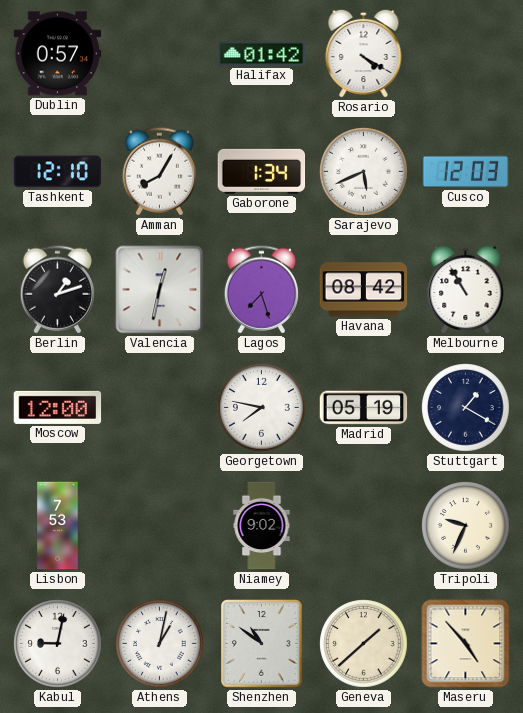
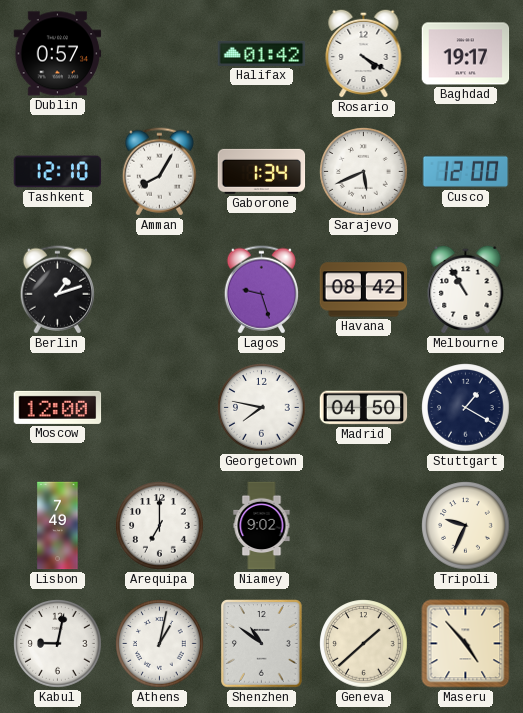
Baghdad: none -> 19:17
Cusco: 12:03 -> 12:00
Valencia: 12:32 -> none
Lagos: 7:27 -> 9:27
Madrid: 05:19 -> 04:50
Lisbon: 7:53 -> 7:49
Arequipa: none -> 7:00
